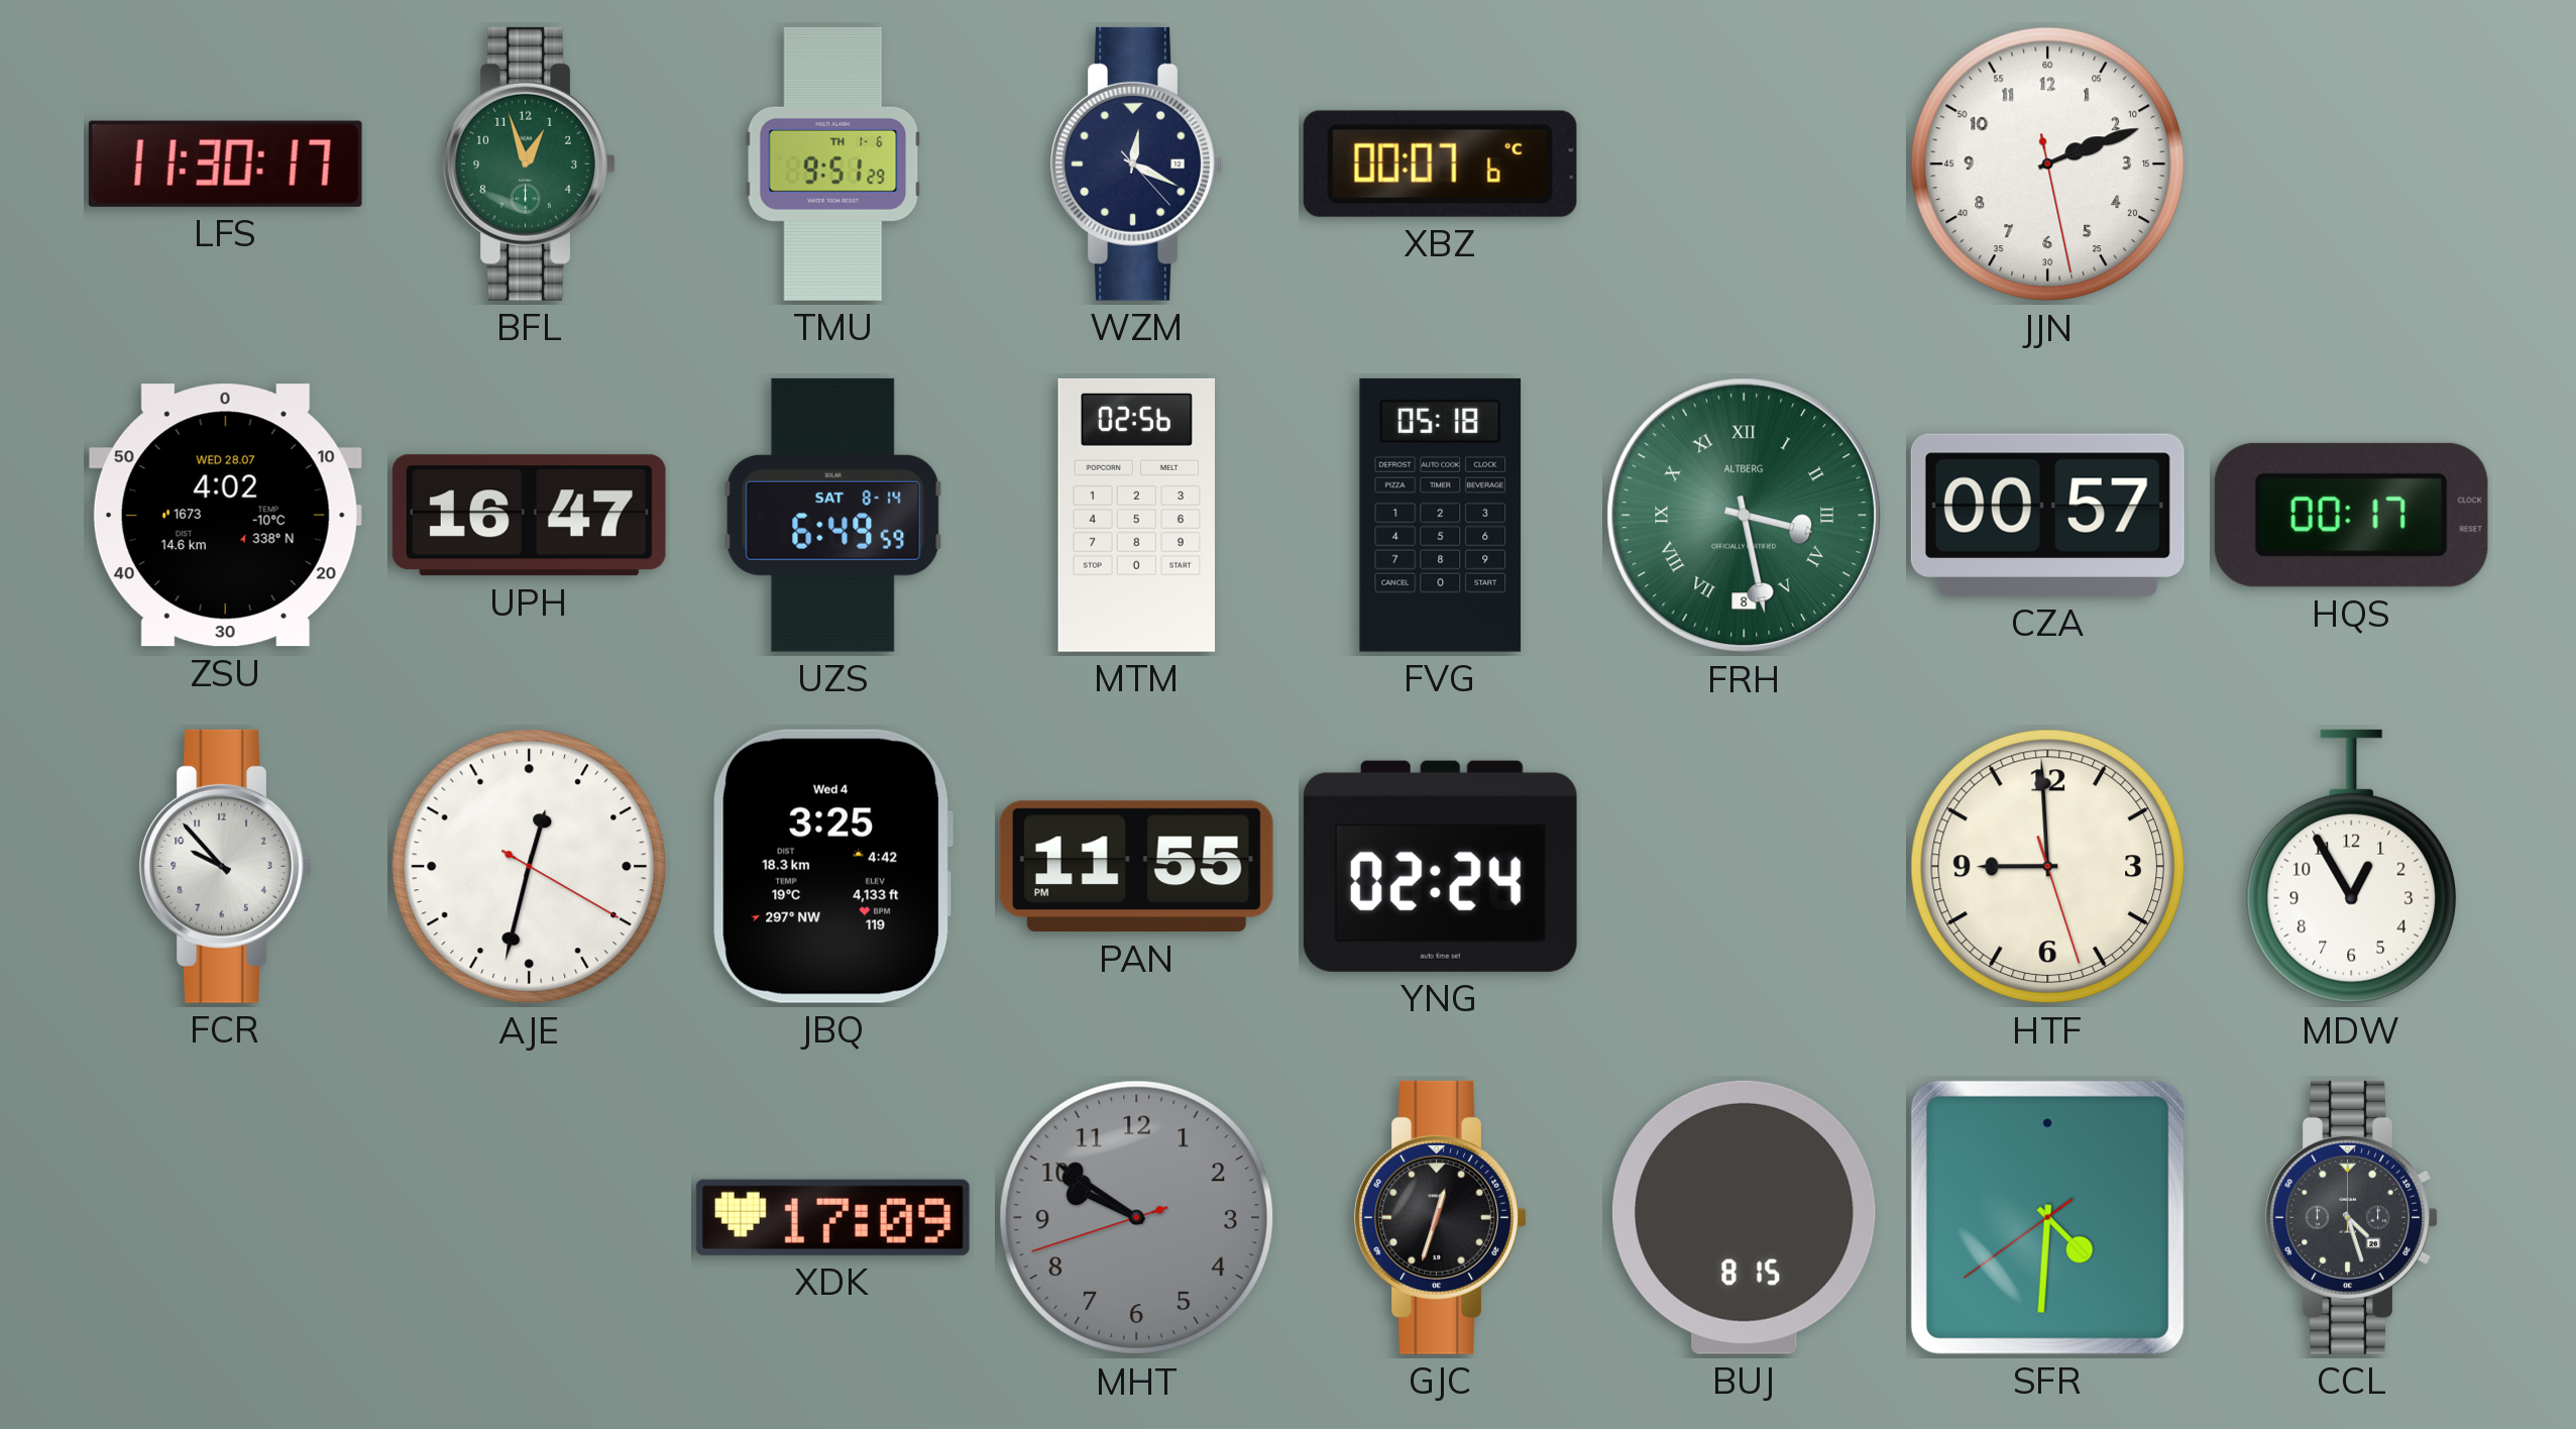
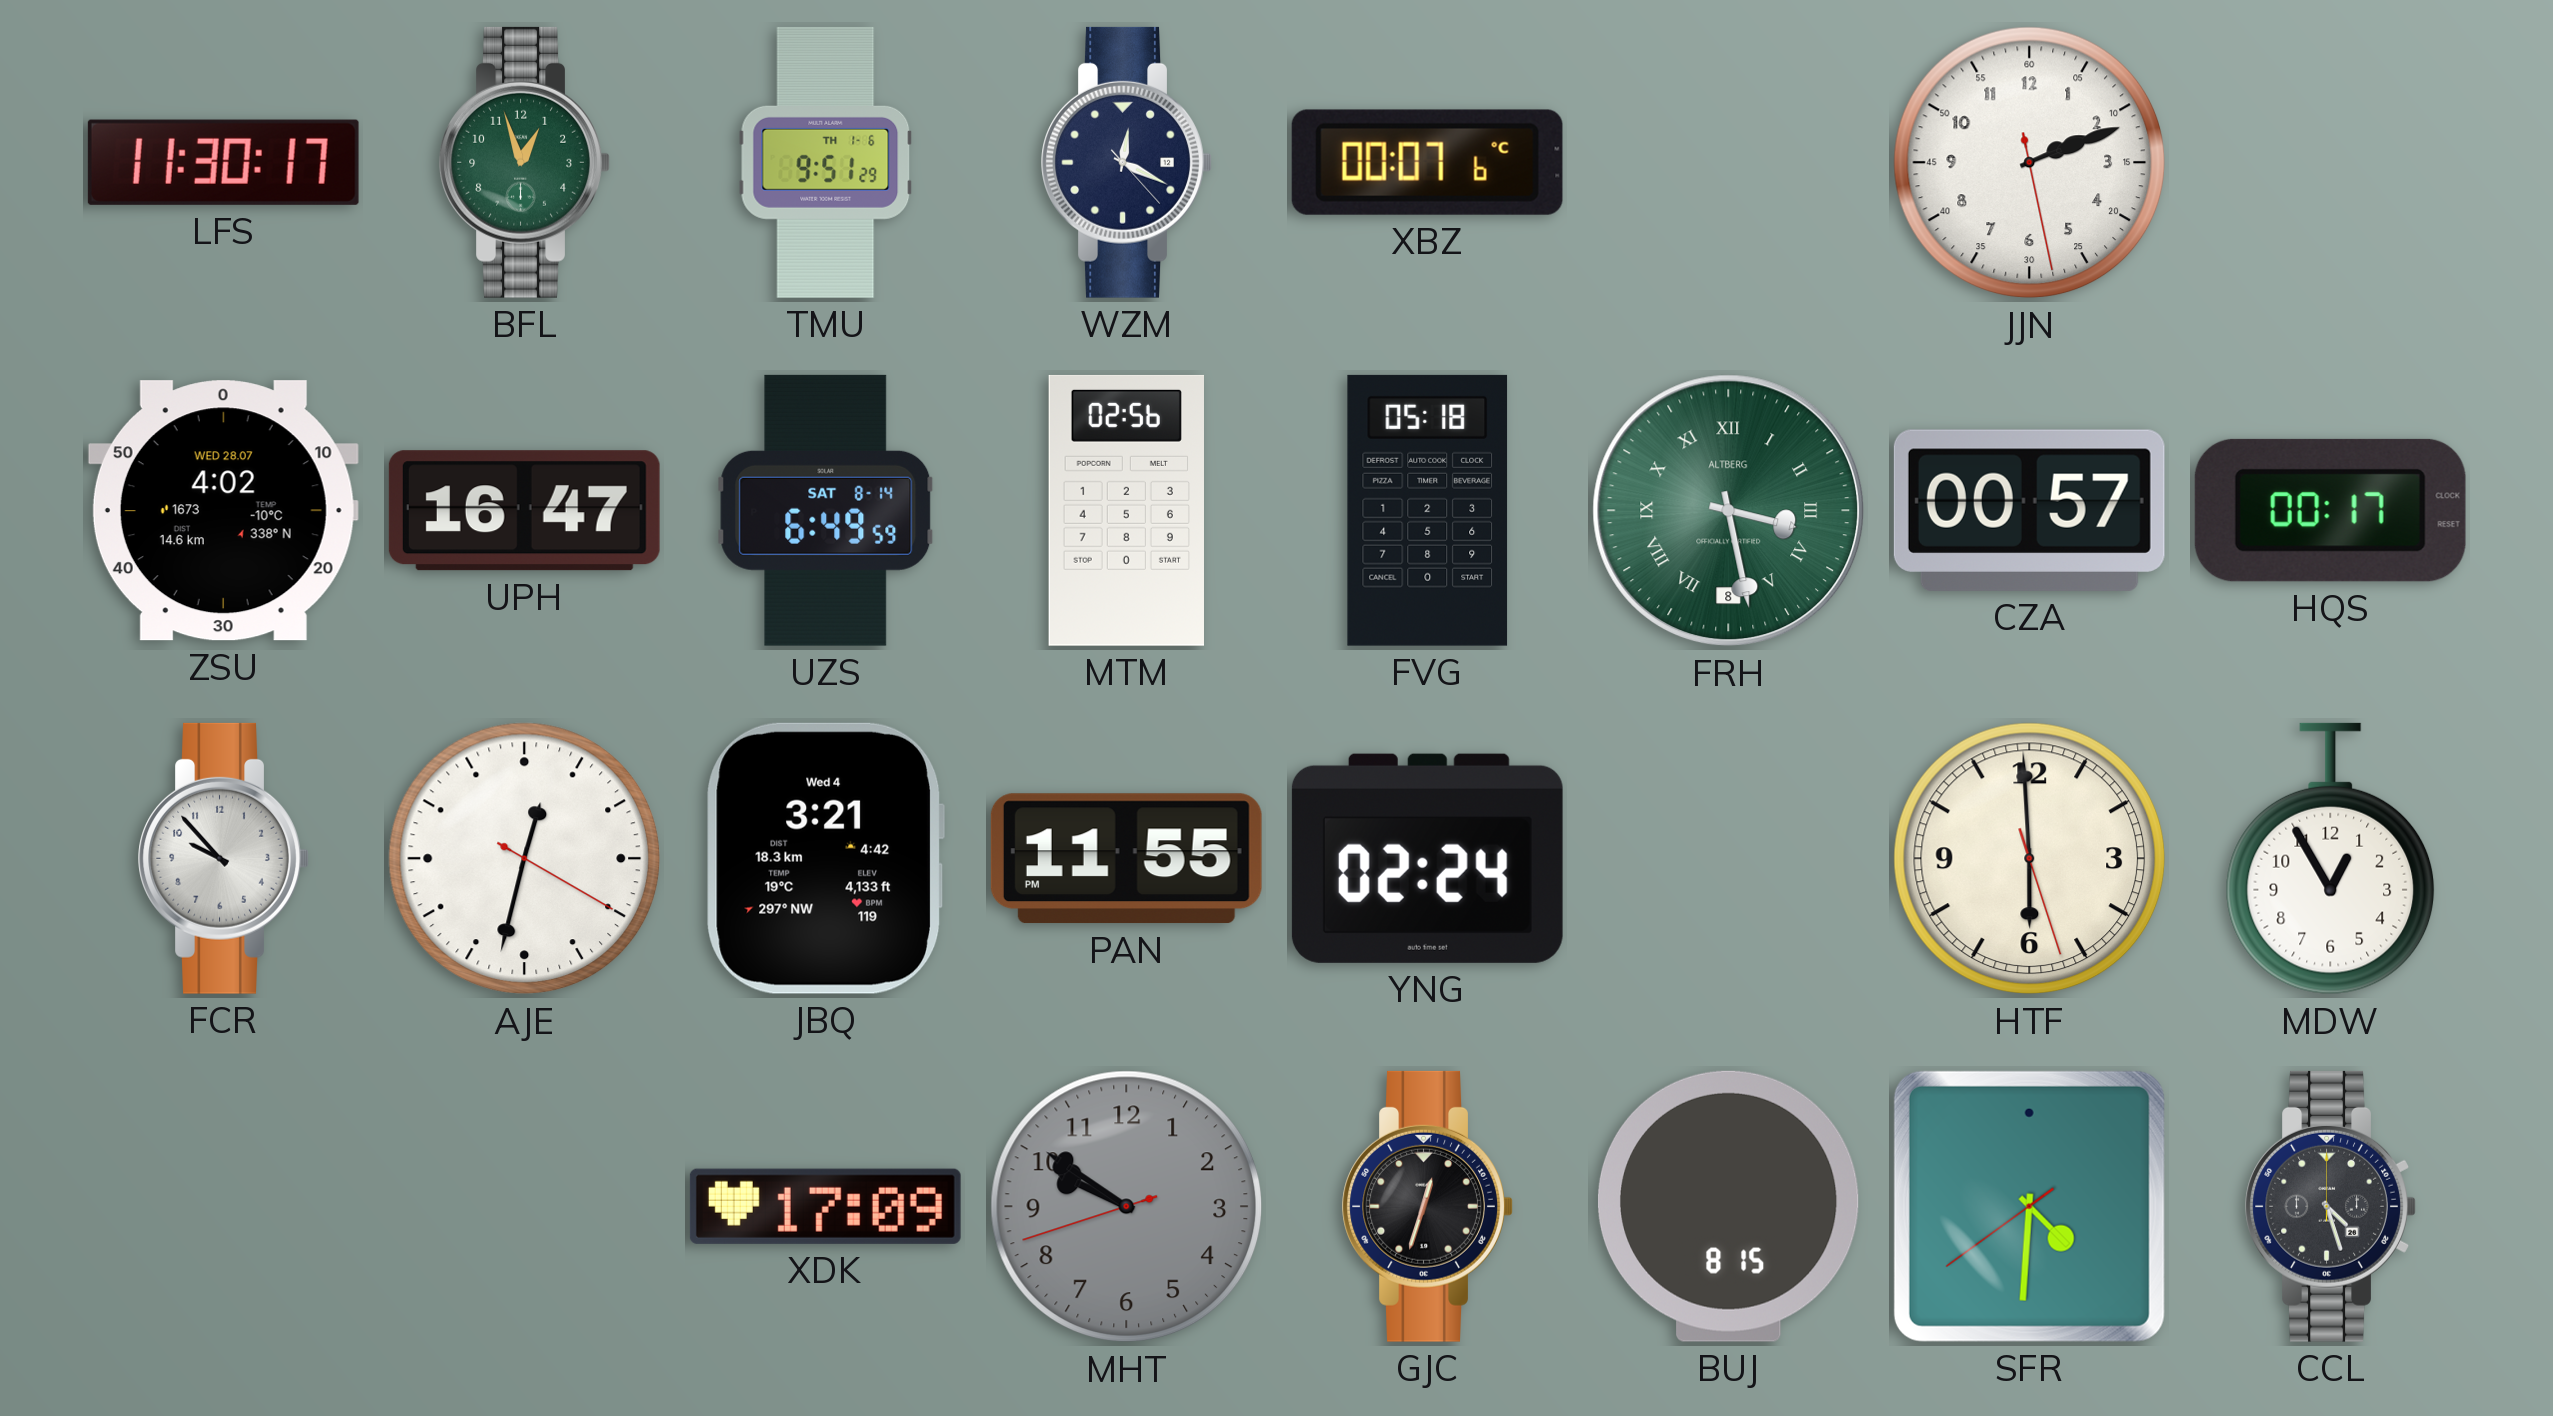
JBQ: 3:25 -> 3:21
HTF: 8:59 -> 5:59
